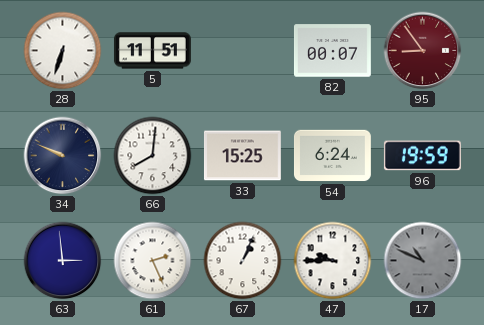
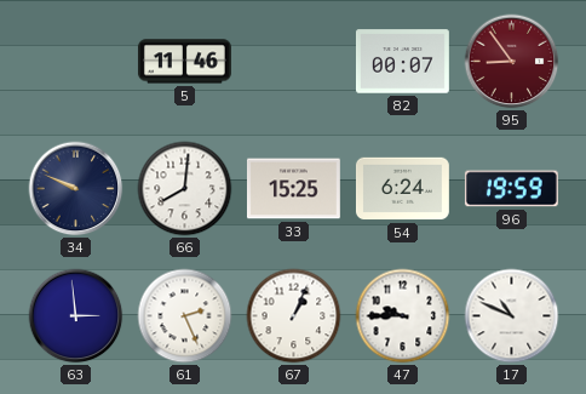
28: 6:33 -> none
5: 11:51 -> 11:46
17 dial: grey -> white
